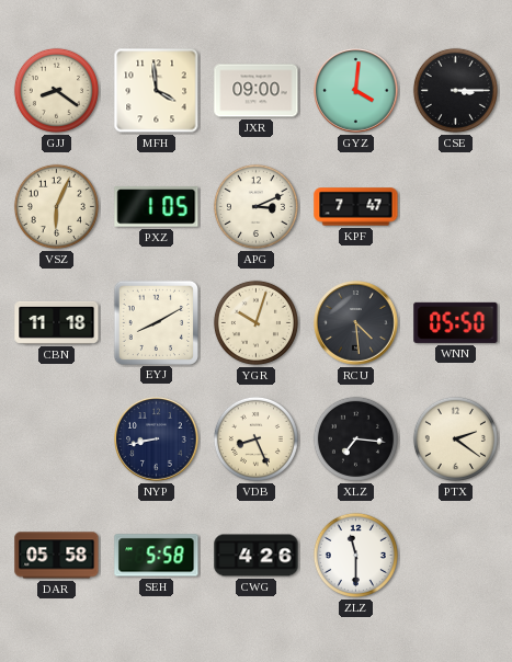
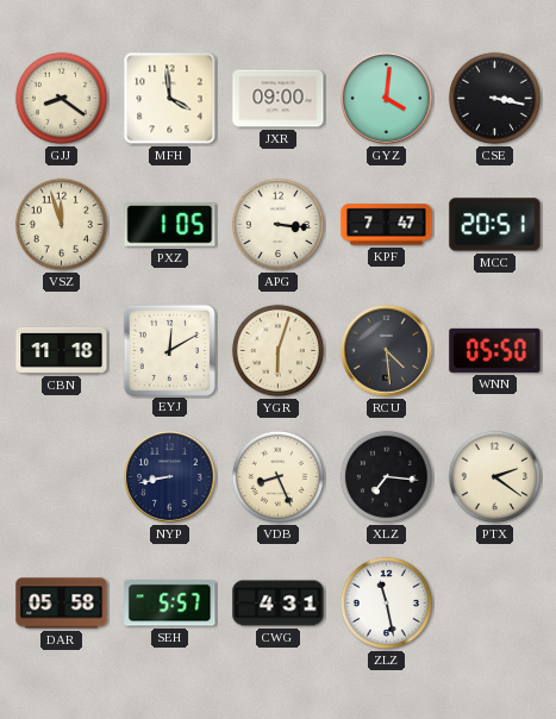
CSE: 3:15 -> 3:17
VSZ: 6:04 -> 11:57
APG: 3:11 -> 3:16
MCC: none -> 20:51
EYJ: 8:10 -> 12:10
YGR: 10:03 -> 6:03
SEH: 5:58 -> 5:57
CWG: 4:26 -> 4:31
ZLZ: 11:30 -> 11:28
